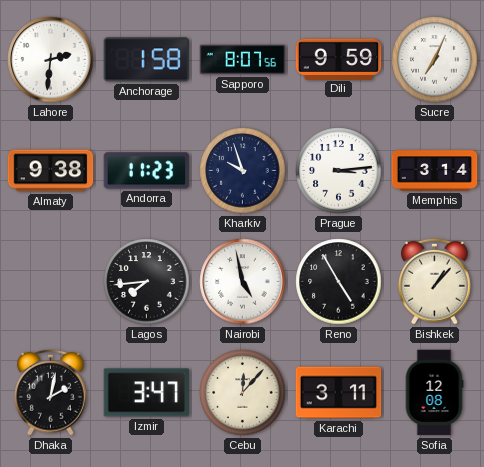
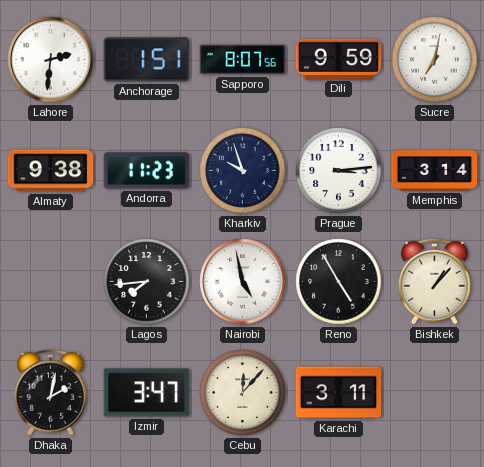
Anchorage: 1:58 -> 1:51
Sucre: 7:04 -> 7:02
Sofia: 12:08 -> none
